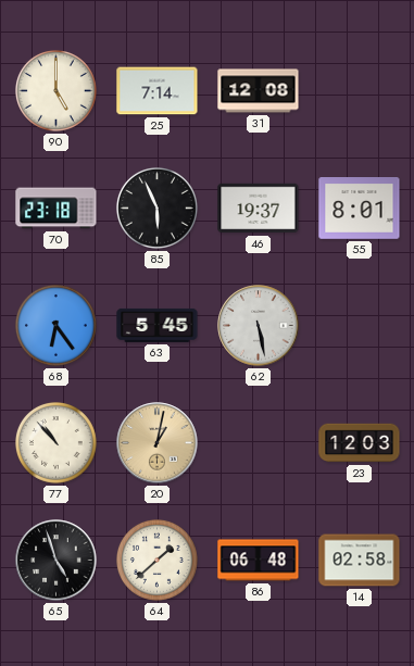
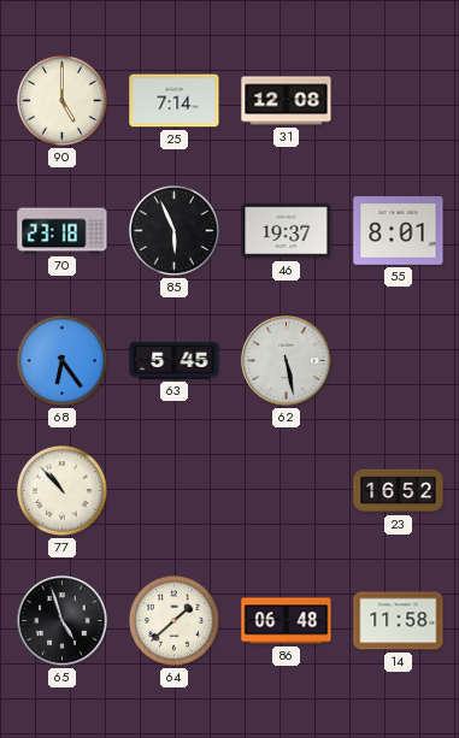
20: 1:02 -> none
23: 12:03 -> 16:52
14: 02:58 -> 11:58
